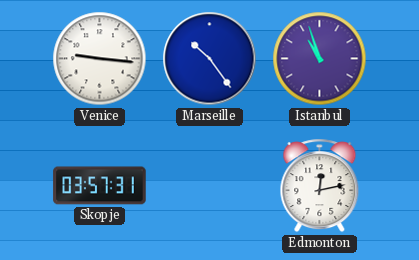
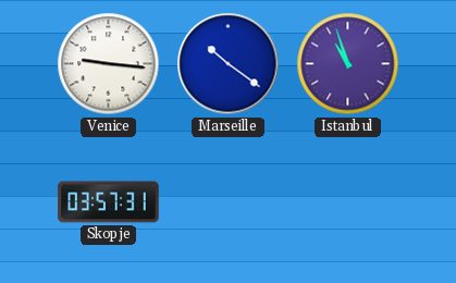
Marseille: 10:24 -> 10:21
Edmonton: 12:13 -> none
